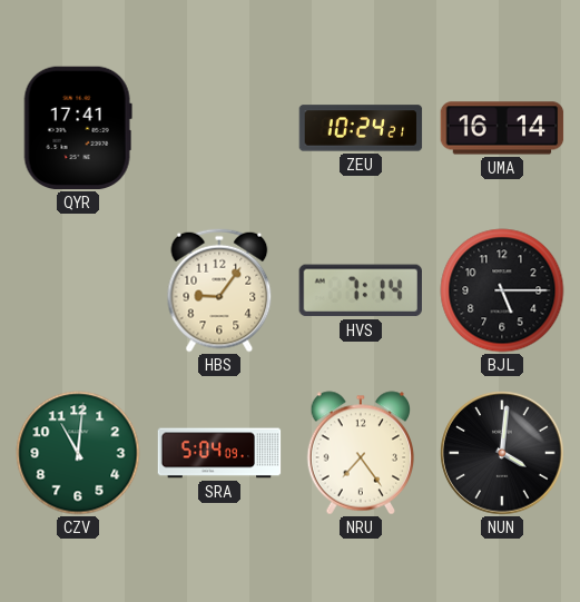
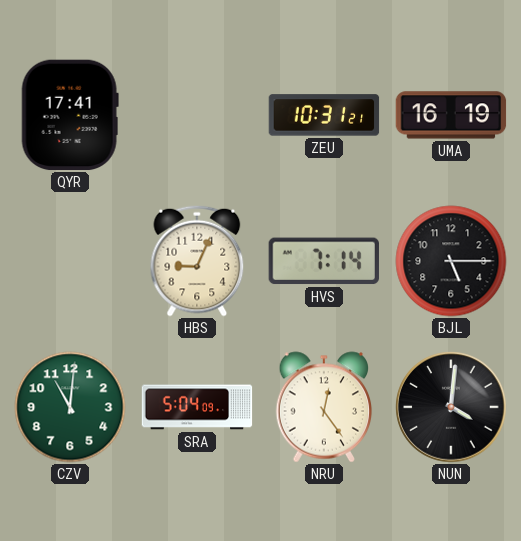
ZEU: 10:24 -> 10:31
UMA: 16:14 -> 16:19
HBS: 9:06 -> 9:04
NRU: 7:24 -> 12:24
